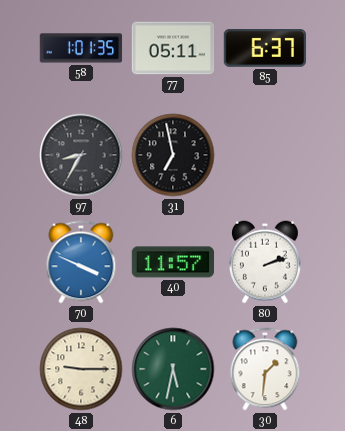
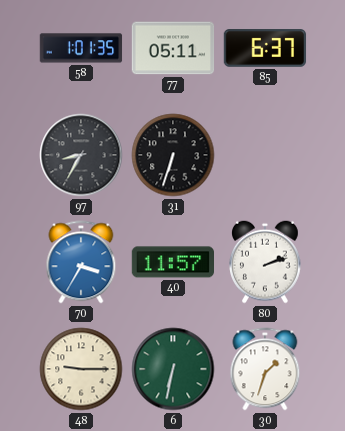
31: 6:58 -> 6:33
70: 3:49 -> 3:35
6: 5:32 -> 6:32
30: 1:31 -> 1:33
